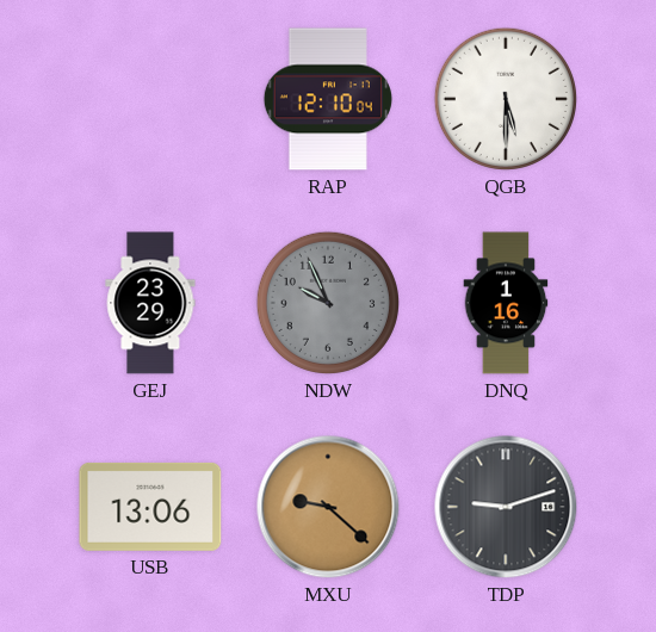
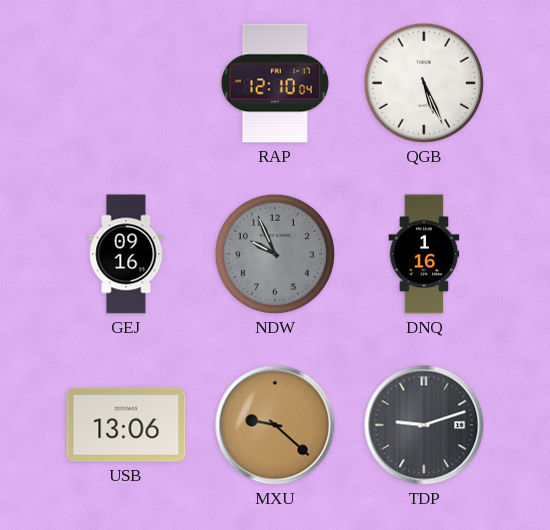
QGB: 5:30 -> 5:26
GEJ: 23:29 -> 09:16
